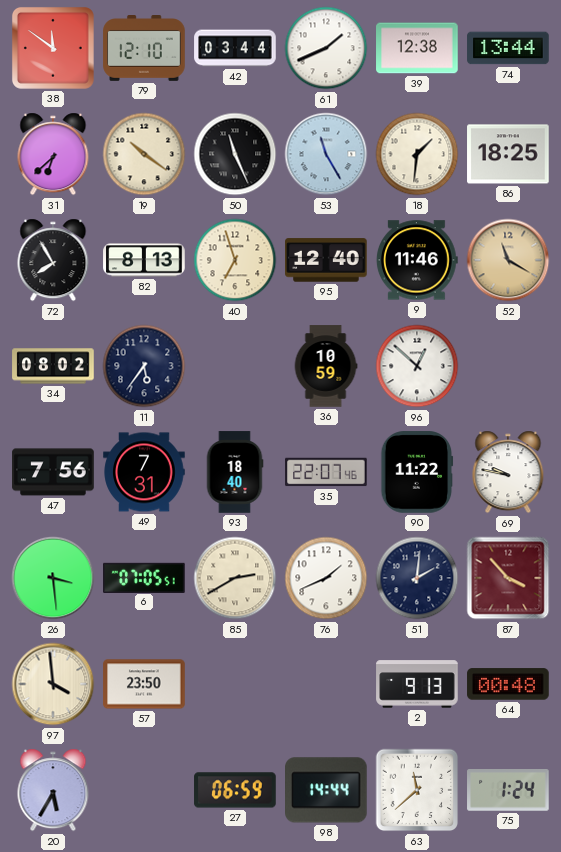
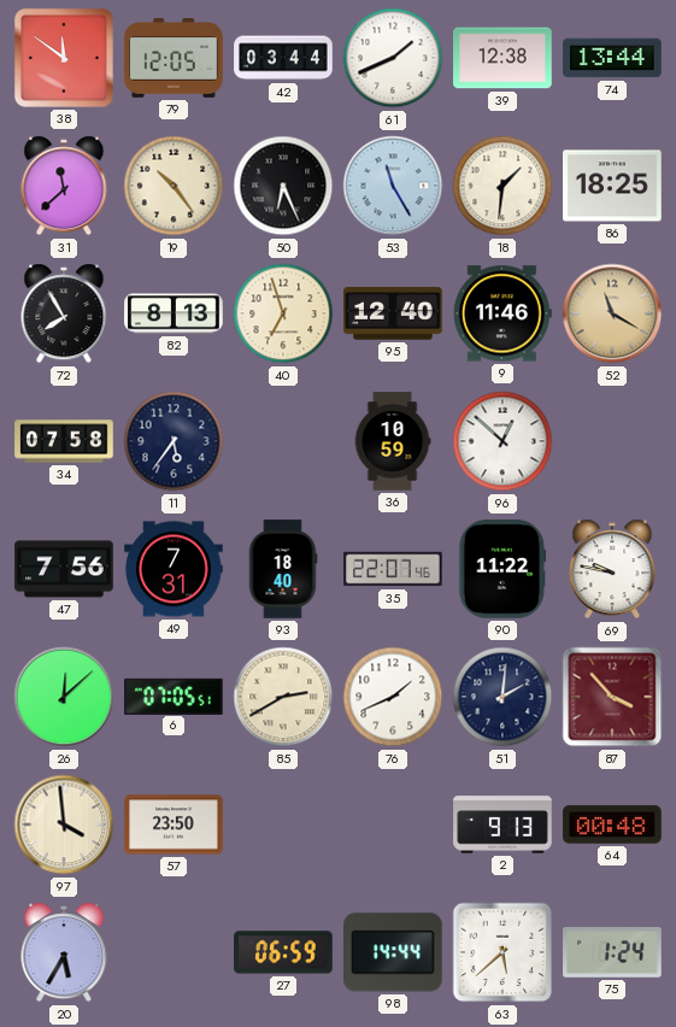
79: 12:10 -> 12:05
31: 6:38 -> 11:38
19: 10:21 -> 10:24
50: 11:26 -> 6:26
34: 08:02 -> 07:58
26: 3:29 -> 12:08
63: 11:38 -> 5:38
